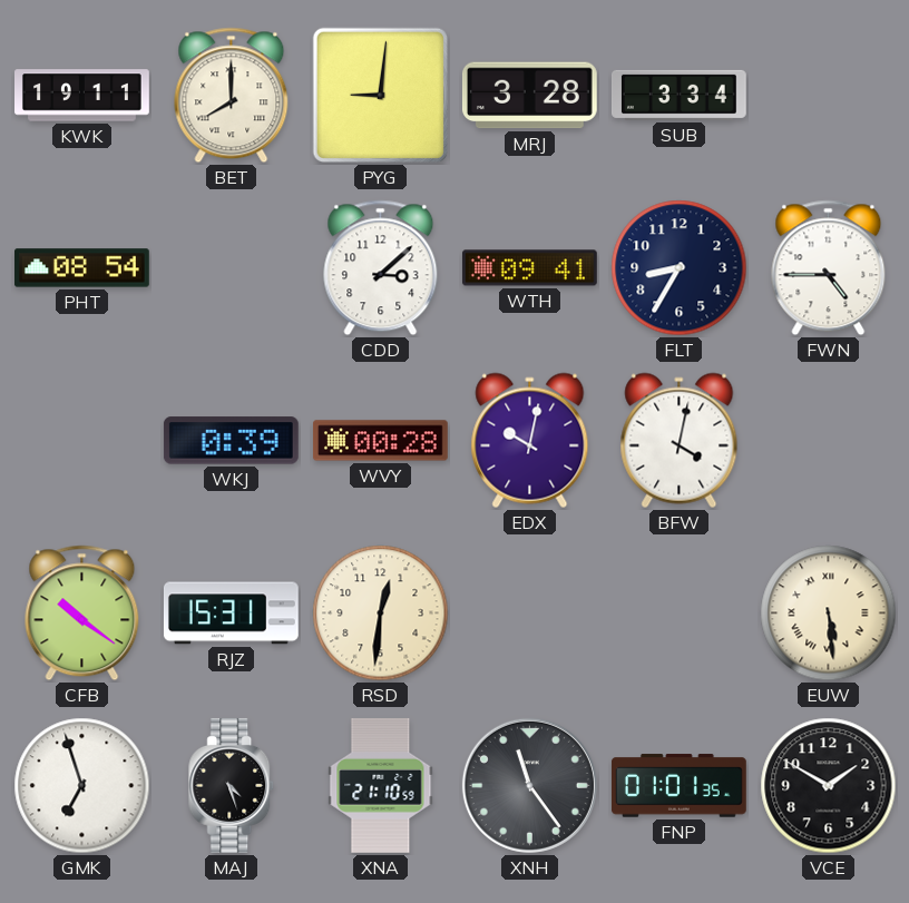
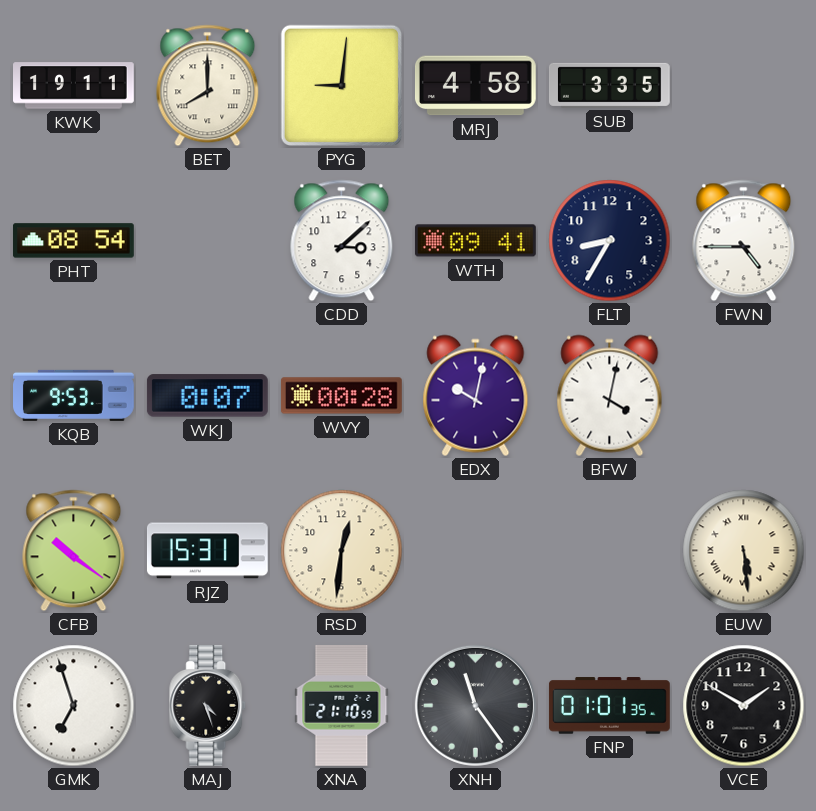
MRJ: 3:28 -> 4:58
SUB: 3:34 -> 3:35
KQB: none -> 9:53
WKJ: 0:39 -> 0:07
